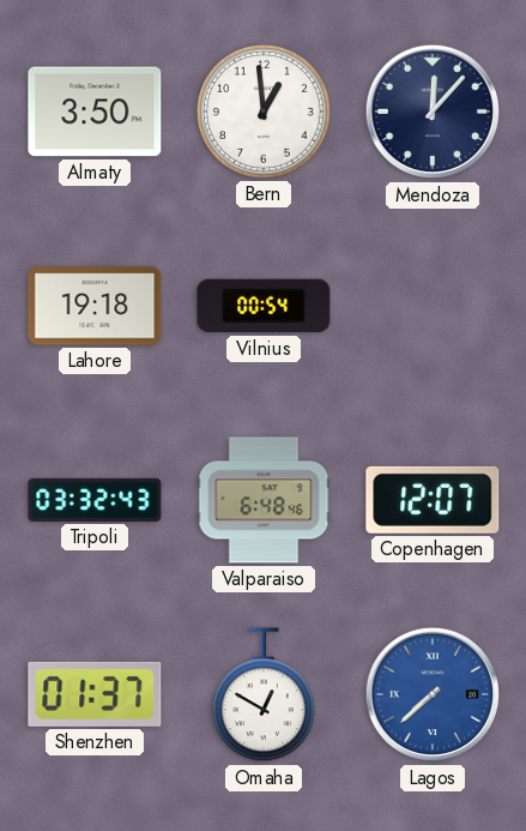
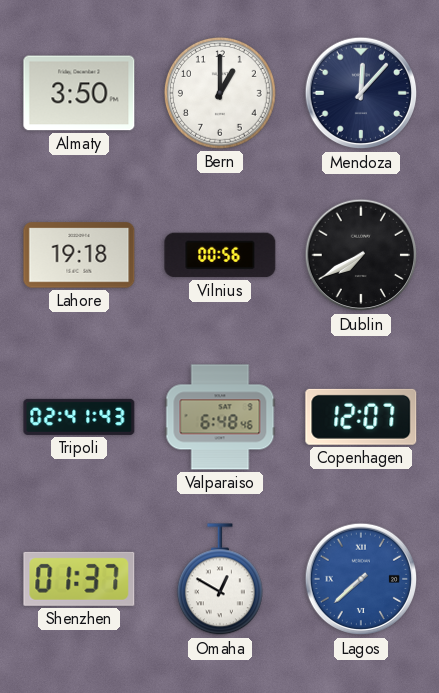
Bern: 12:59 -> 1:00
Vilnius: 00:54 -> 00:56
Dublin: none -> 7:40
Tripoli: 03:32 -> 02:41
